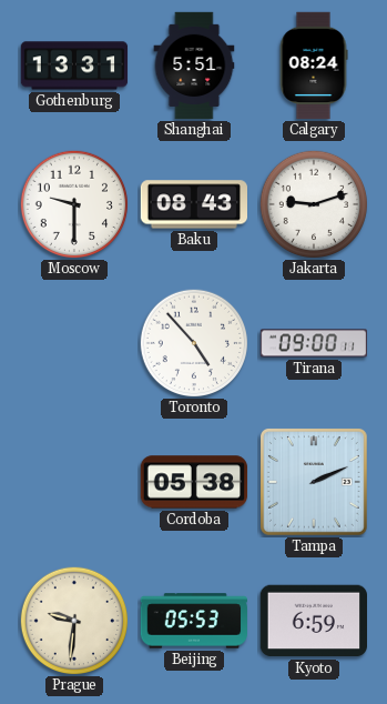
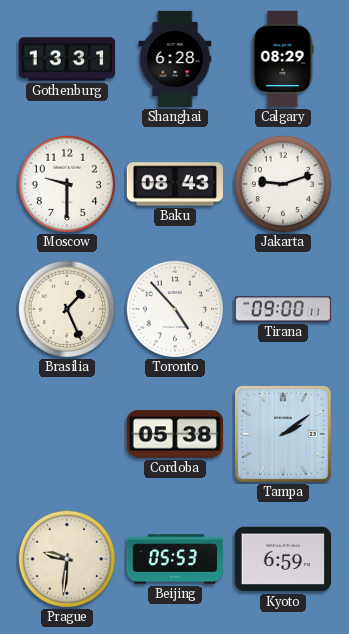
Shanghai: 5:51 -> 6:28
Calgary: 08:24 -> 08:29
Brasilia: none -> 1:26
Tampa: 2:11 -> 2:09
